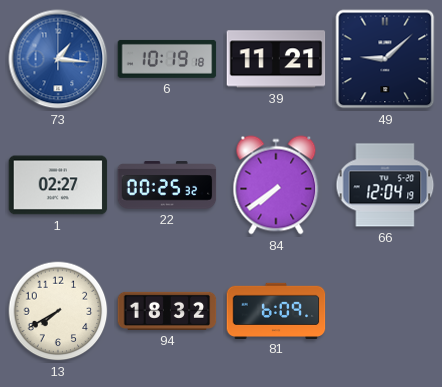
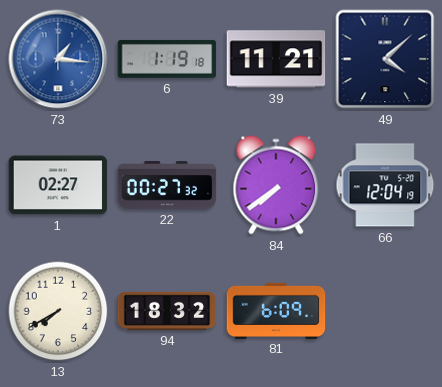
6: 10:19 -> 1:19
49: 9:08 -> 4:08
22: 00:25 -> 00:27
